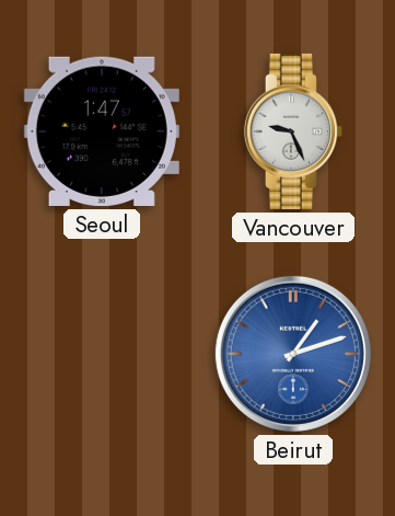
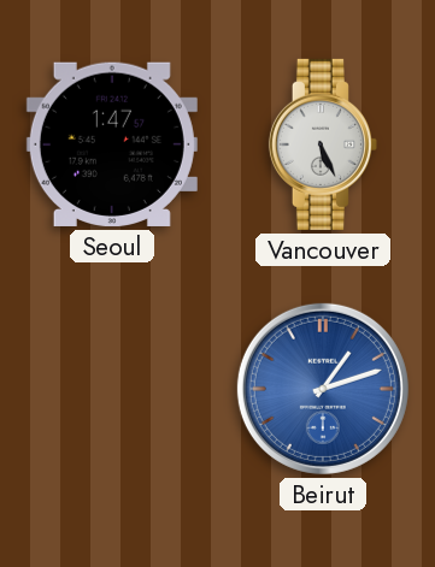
Vancouver: 9:26 -> 5:26
